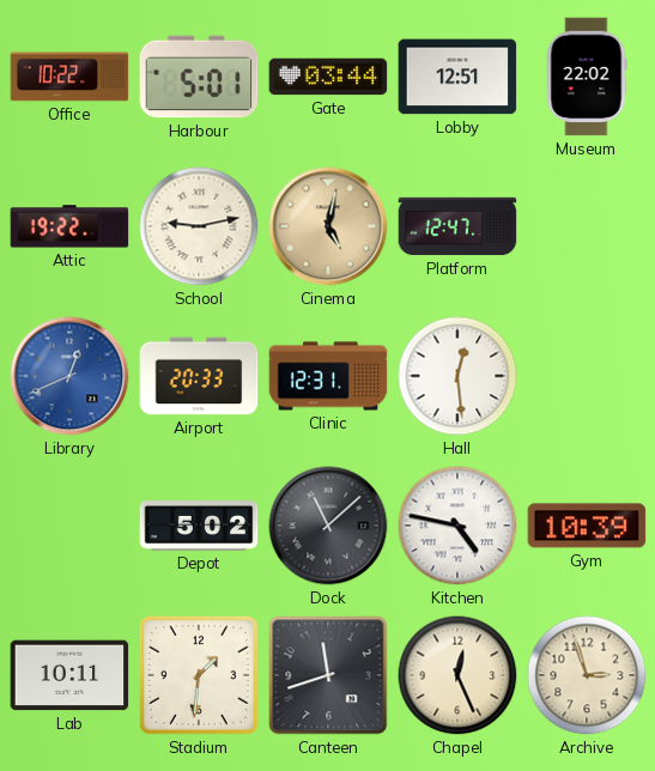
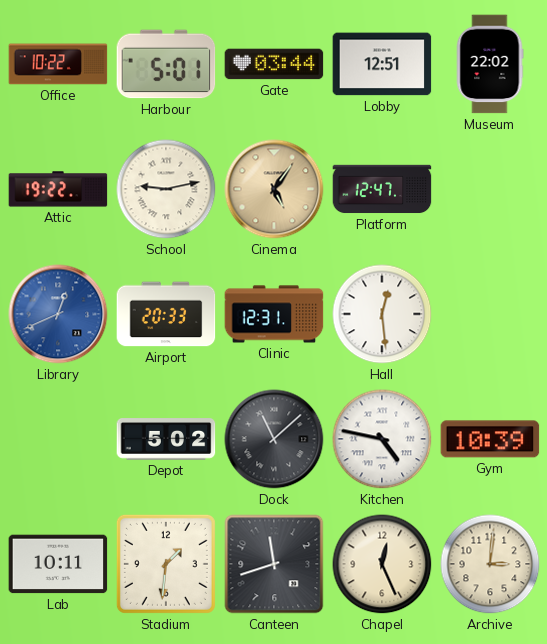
Cinema: 5:02 -> 5:06
Archive: 2:57 -> 3:01
